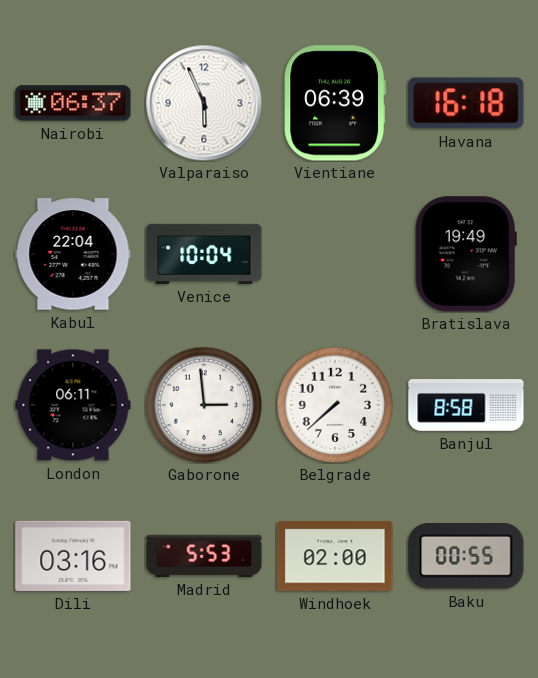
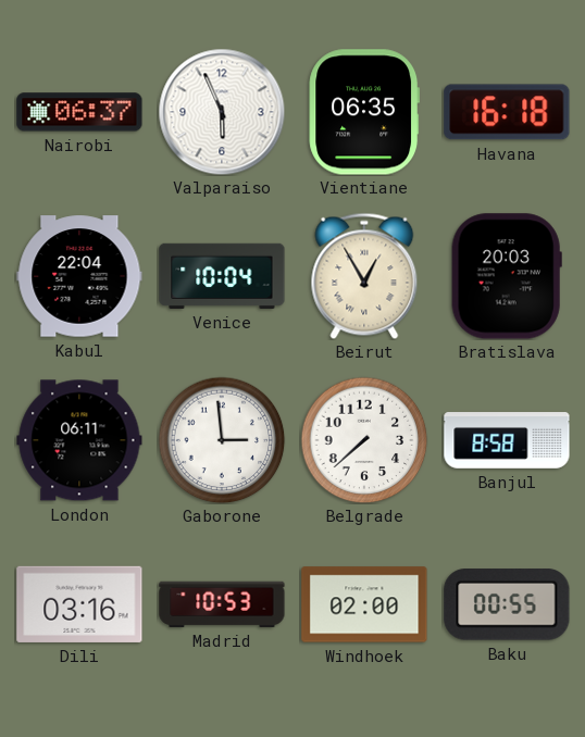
Vientiane: 06:39 -> 06:35
Beirut: none -> 12:55
Bratislava: 19:49 -> 20:03
Madrid: 5:53 -> 10:53
